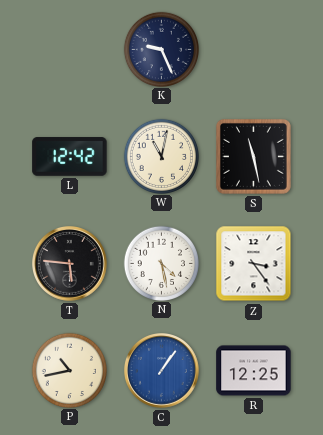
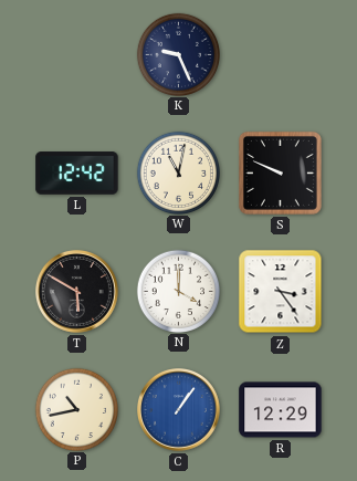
S: 11:28 -> 9:49
T: 5:46 -> 5:50
N: 4:28 -> 4:00
R: 12:25 -> 12:29
